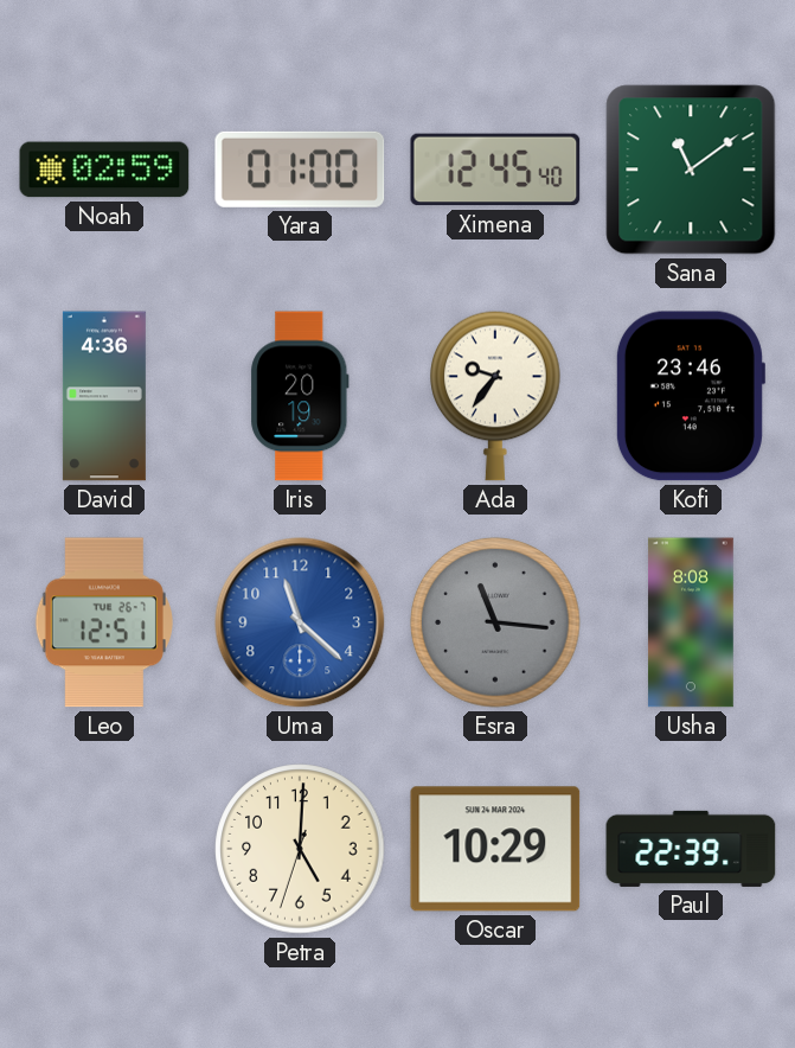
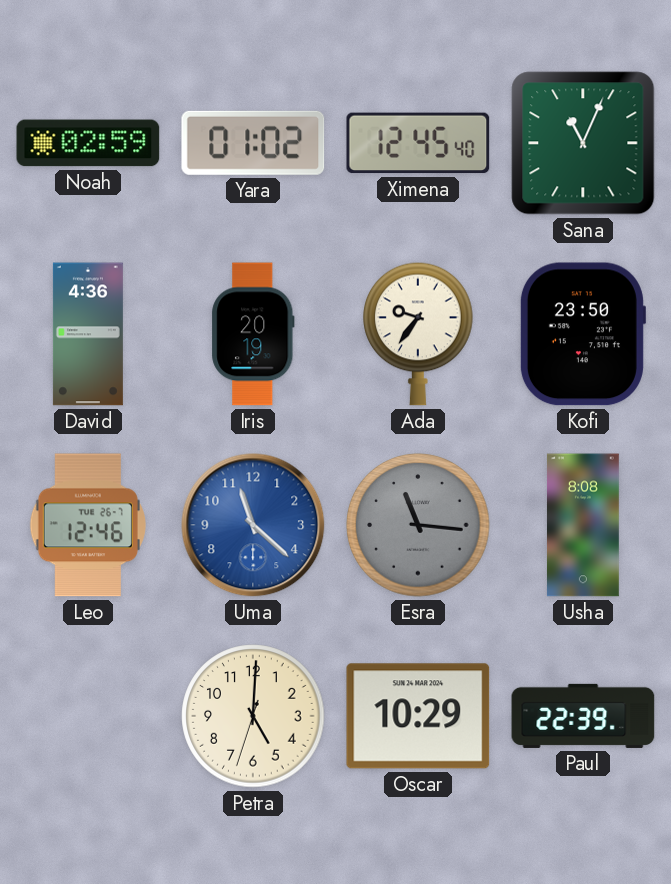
Yara: 01:00 -> 01:02
Sana: 11:09 -> 11:04
Kofi: 23:46 -> 23:50
Leo: 12:51 -> 12:46
